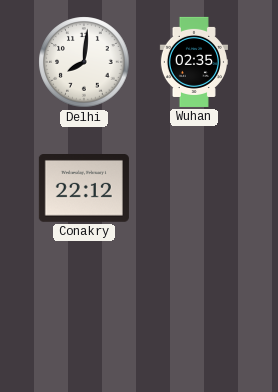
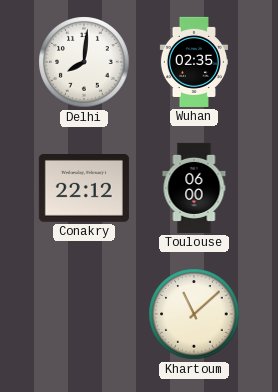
Toulouse: none -> 06:00
Khartoum: none -> 11:08
